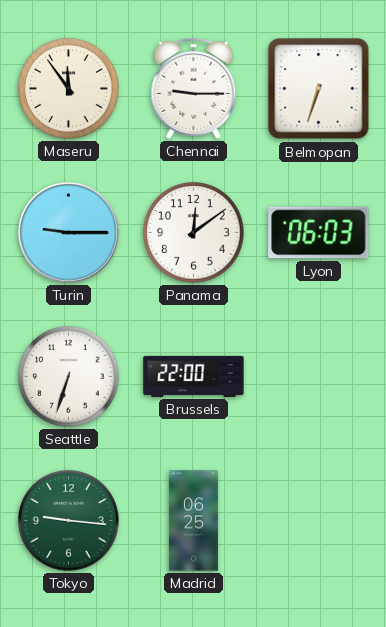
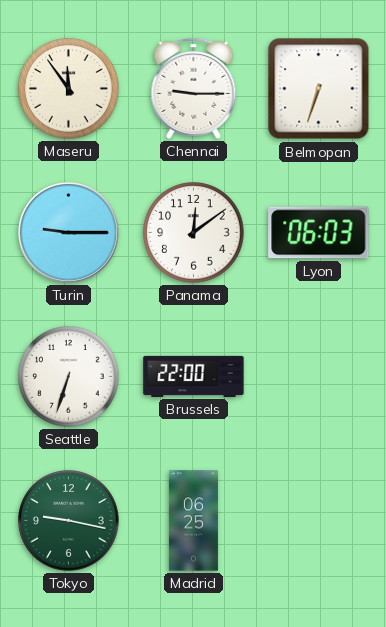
Tokyo: 9:16 -> 9:17
